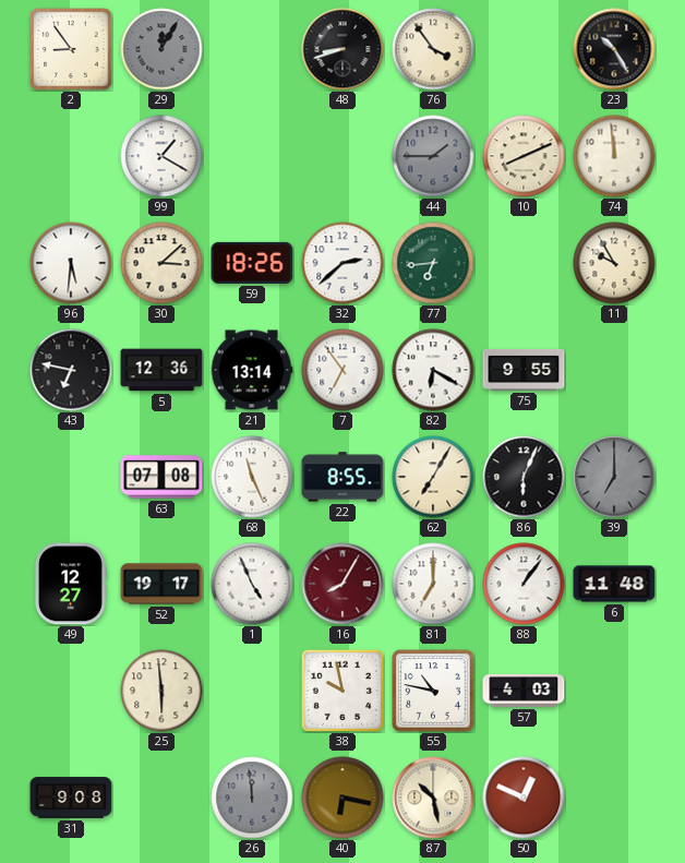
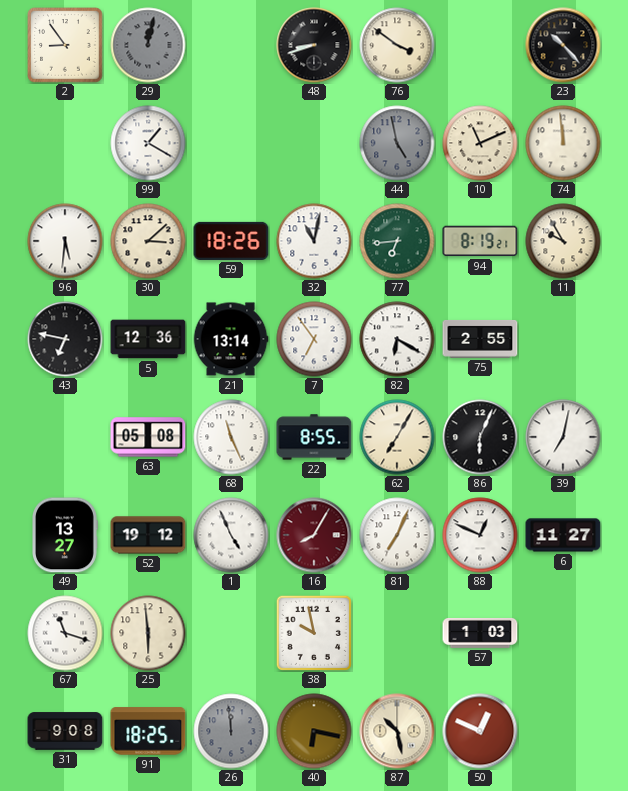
29: 12:05 -> 12:02
76: 3:54 -> 3:51
23: 10:25 -> 10:23
44: 1:45 -> 4:58
10: 8:11 -> 11:11
32: 2:38 -> 11:02
94: none -> 8:19
75: 9:55 -> 2:55
63: 07:08 -> 05:08
39: 7:00 -> 7:02
39 dial: grey -> white
49: 12:27 -> 13:27
52: 19:17 -> 19:12
81: 7:00 -> 7:04
88: 1:06 -> 12:49
6: 11:48 -> 11:27
67: none -> 11:18
55: 10:47 -> none
57: 4:03 -> 1:03
91: none -> 18:25
